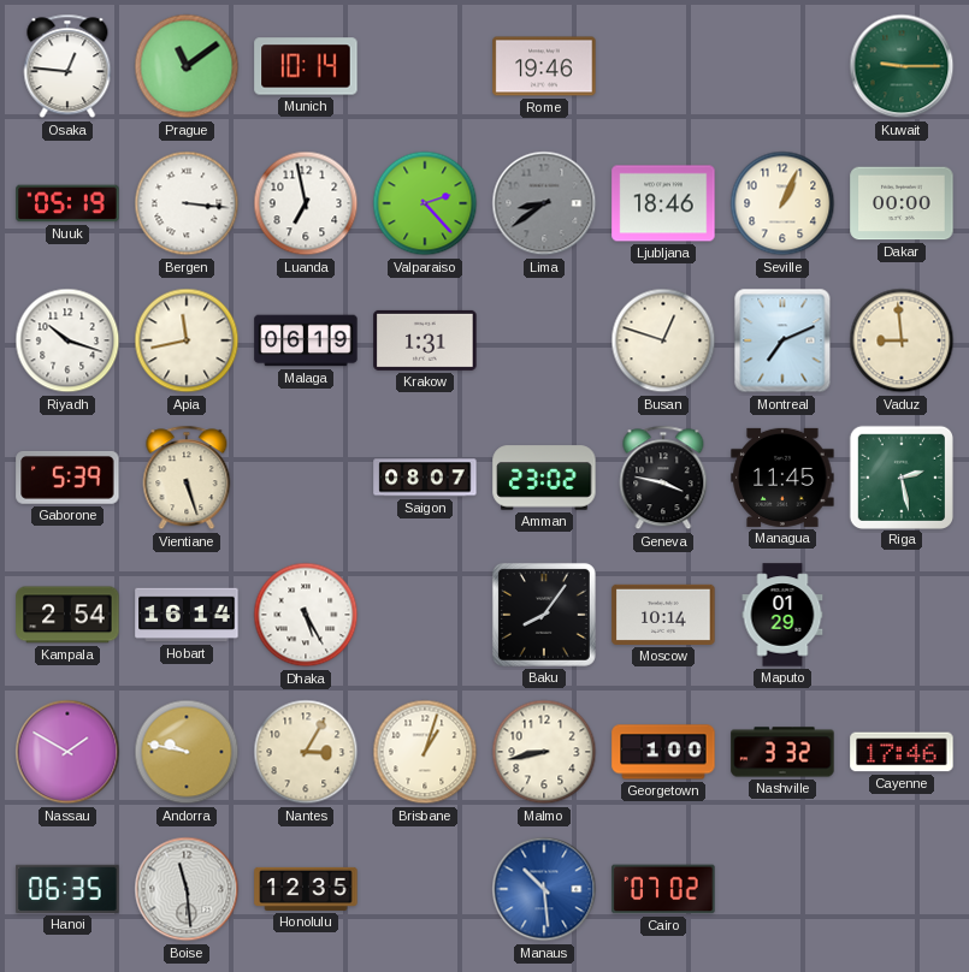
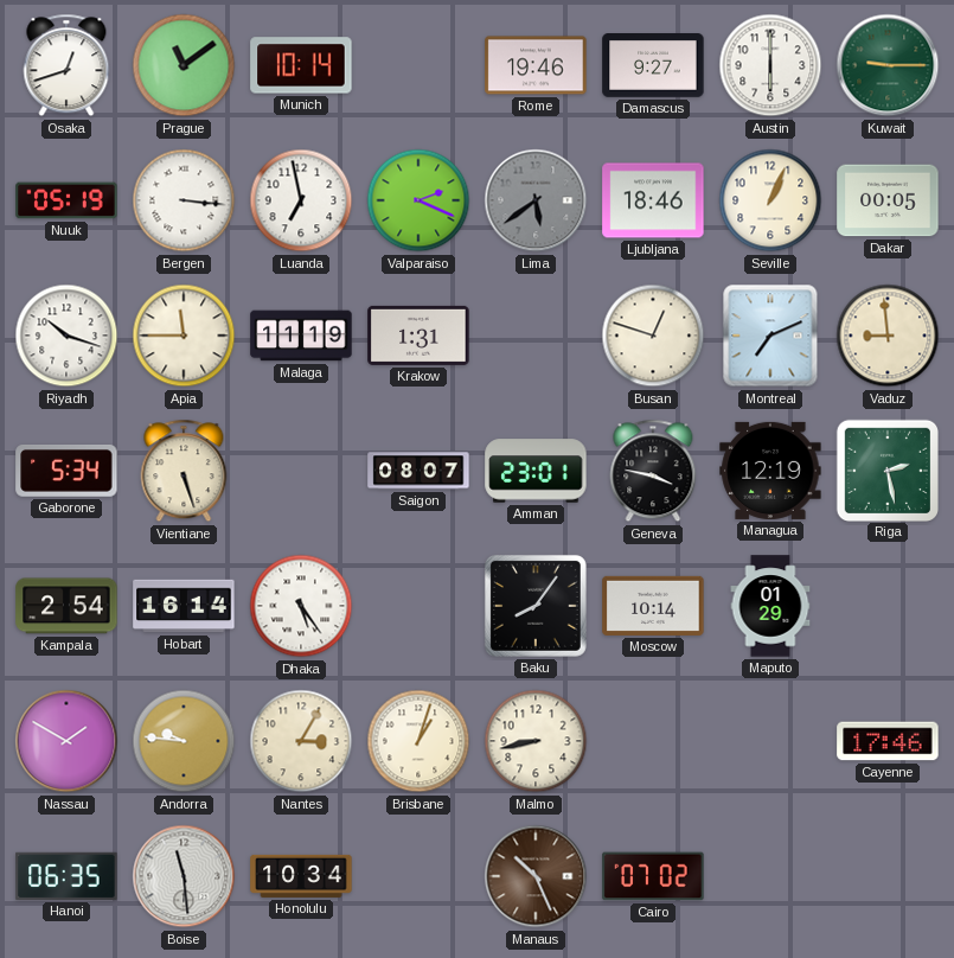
Osaka: 12:46 -> 12:42
Damascus: none -> 9:27
Austin: none -> 6:00
Valparaiso: 2:23 -> 2:19
Lima: 8:39 -> 5:39
Dakar: 00:00 -> 00:05
Apia: 11:43 -> 11:45
Malaga: 06:19 -> 11:19
Gaborone: 5:39 -> 5:34
Amman: 23:02 -> 23:01
Managua: 11:45 -> 12:19
Dhaka: 5:25 -> 5:24
Andorra: 9:47 -> 9:46
Georgetown: 1:00 -> none
Nashville: 3:32 -> none
Honolulu: 12:35 -> 10:34
Manaus: 10:29 -> 10:26
Manaus dial: blue -> brown
